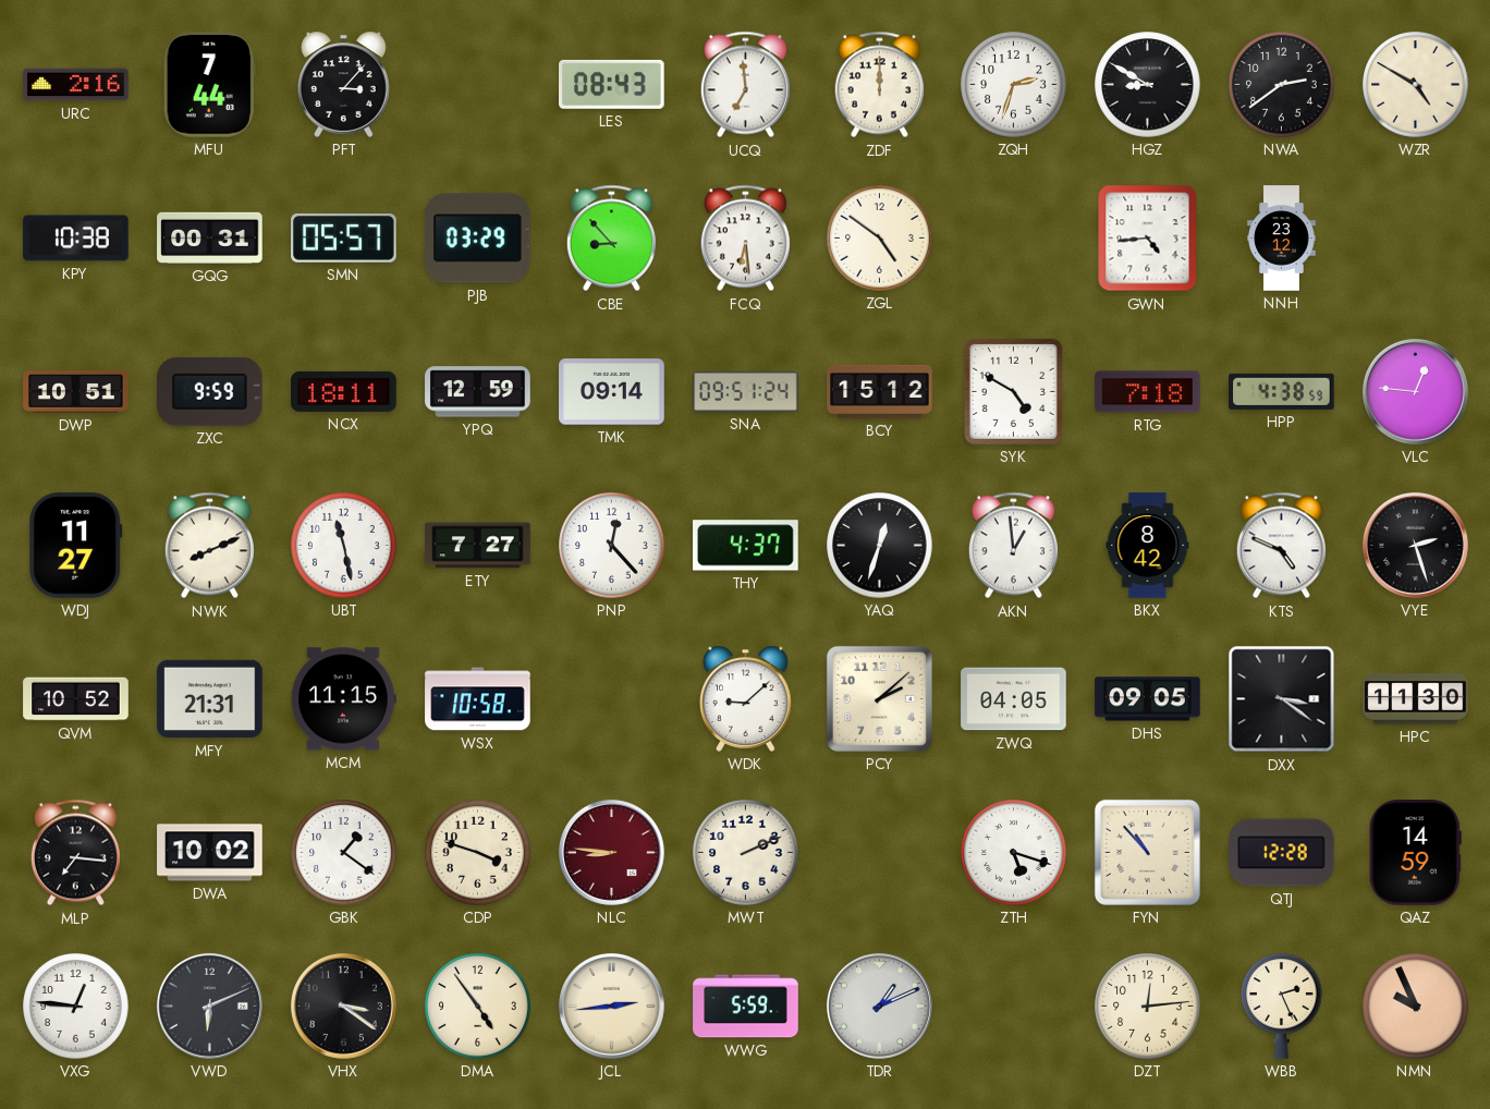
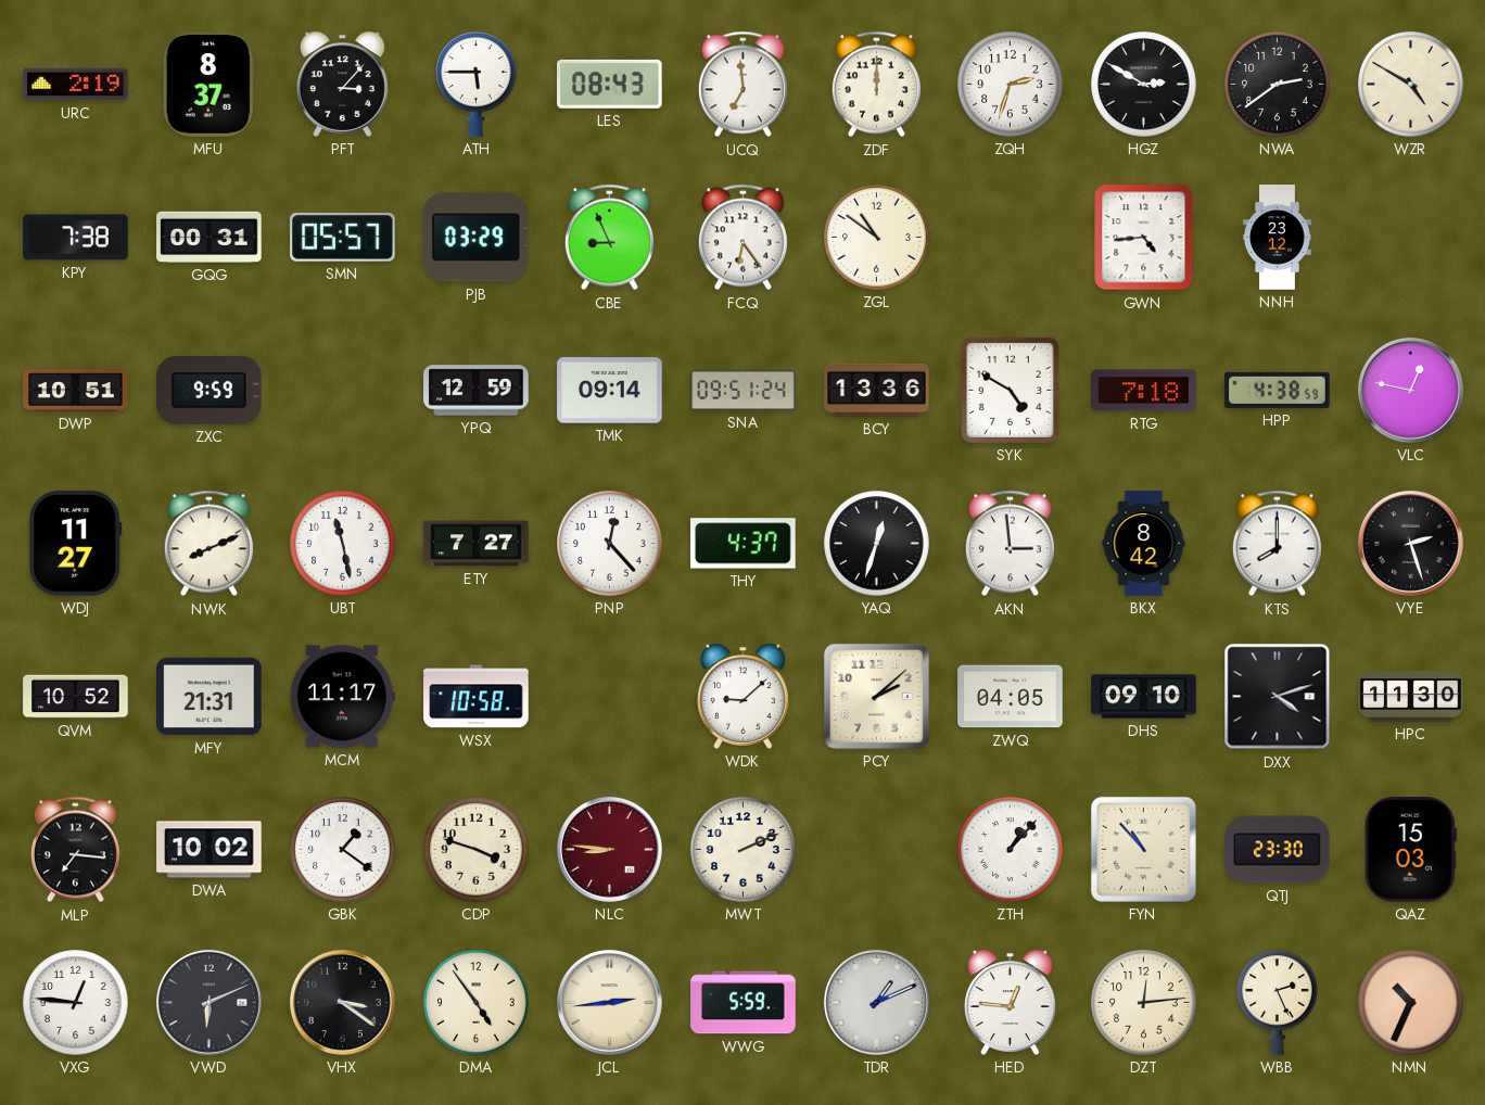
URC: 2:16 -> 2:19
MFU: 7:44 -> 8:37
ATH: none -> 5:45
HGZ: 8:50 -> 2:50
KPY: 10:38 -> 7:38
CBE: 8:53 -> 8:56
FCQ: 6:29 -> 6:24
ZGL: 4:51 -> 10:51
NCX: 18:11 -> none
BCY: 15:12 -> 13:36
VLC: 12:46 -> 12:47
AKN: 12:59 -> 2:59
KTS: 4:49 -> 8:00
MCM: 11:15 -> 11:17
DHS: 09:05 -> 09:10
DXX: 3:21 -> 4:12
ZTH: 5:18 -> 1:07
QTJ: 12:28 -> 23:30
QAZ: 14:59 -> 15:03
HED: none -> 12:46
NMN: 9:56 -> 10:34
